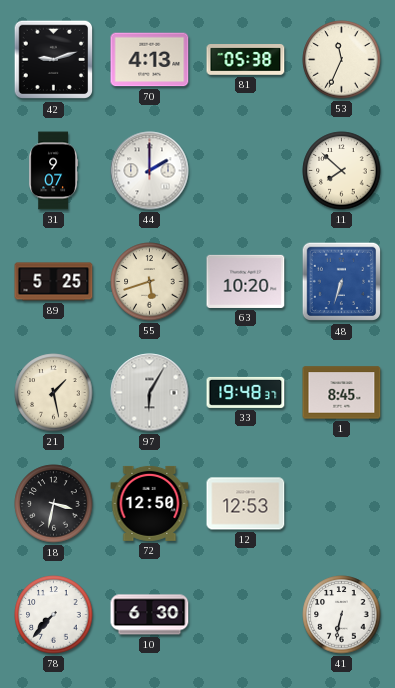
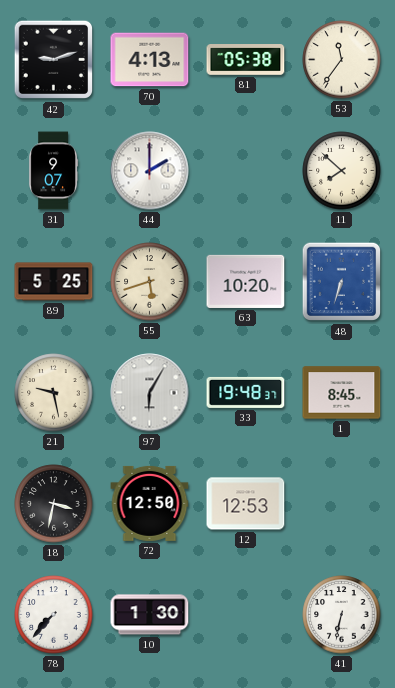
53: 11:34 -> 11:36
21: 1:28 -> 9:28
10: 6:30 -> 1:30
